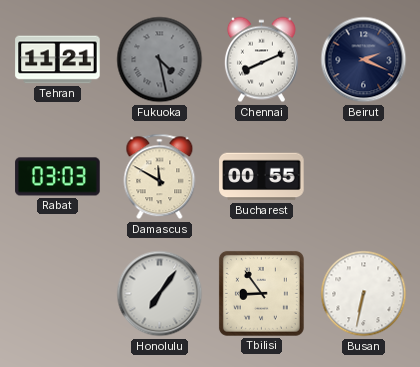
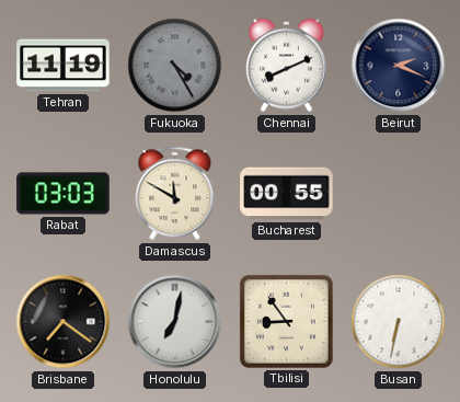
Tehran: 11:21 -> 11:19
Fukuoka: 4:28 -> 4:25
Brisbane: none -> 7:21
Honolulu: 7:06 -> 7:02
